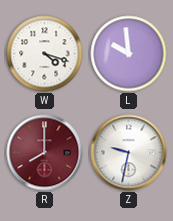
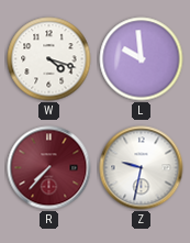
R: 8:00 -> 7:37
